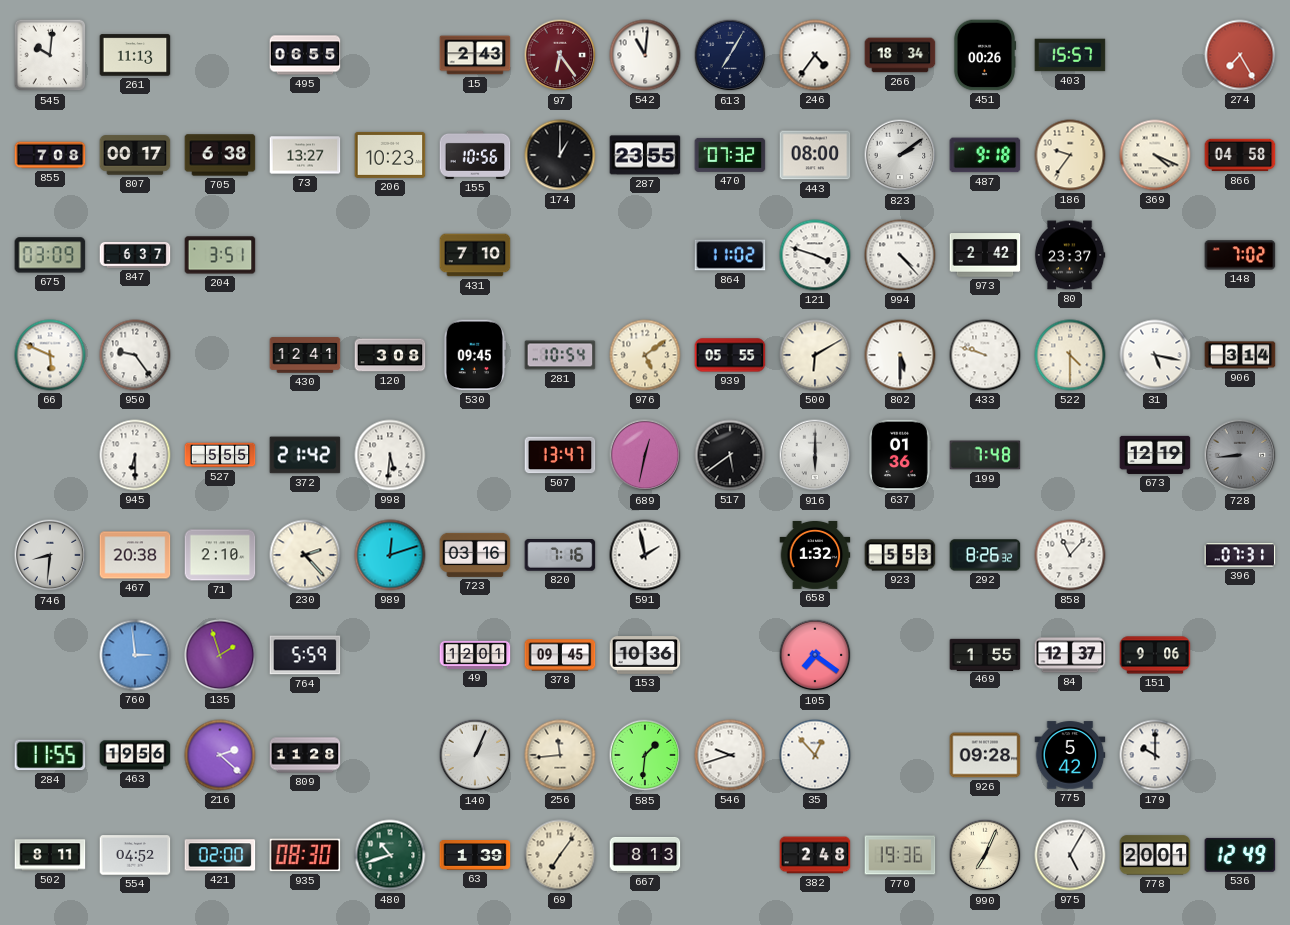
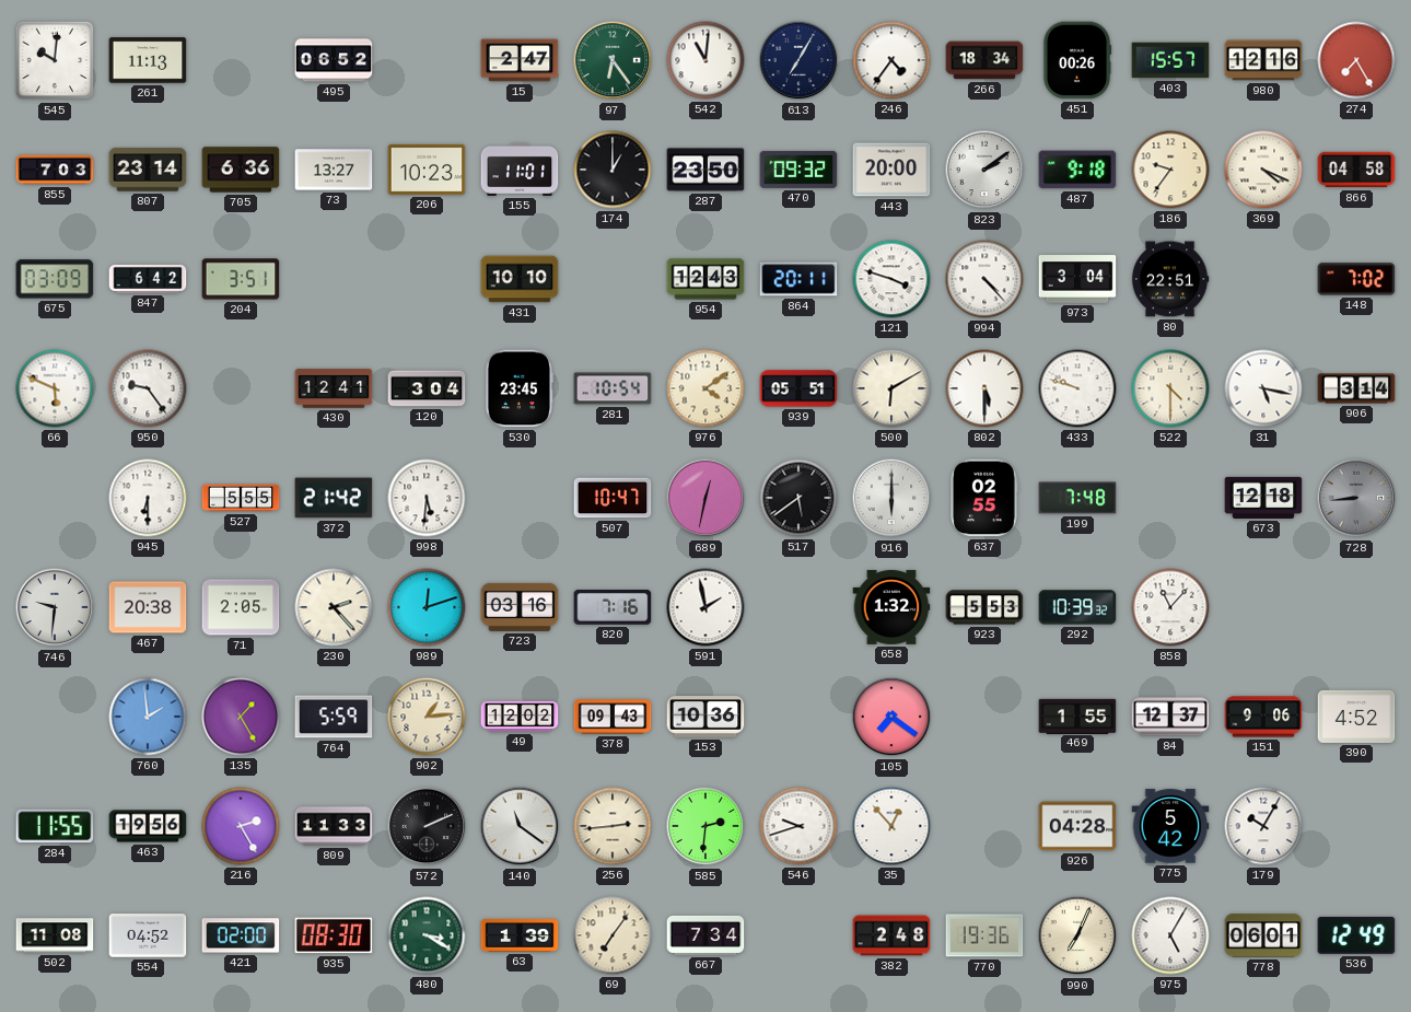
495: 06:55 -> 06:52
15: 2:43 -> 2:47
97 dial: burgundy -> green
980: none -> 12:16
855: 7:08 -> 7:03
807: 00:17 -> 23:14
705: 6:38 -> 6:36
155: 10:56 -> 11:01
287: 23:55 -> 23:50
470: 07:32 -> 09:32
443: 08:00 -> 20:00
847: 6:37 -> 6:42
431: 7:10 -> 10:10
954: none -> 12:43
864: 11:02 -> 20:11
973: 2:42 -> 3:04
80: 23:37 -> 22:51
120: 3:08 -> 3:04
530: 09:45 -> 23:45
976: 5:09 -> 4:09
939: 05:55 -> 05:51
507: 13:47 -> 10:47
637: 01:36 -> 02:55
673: 12:19 -> 12:18
746: 8:31 -> 9:31
71: 2:10 -> 2:05
292: 8:26 -> 10:39
396: 07:31 -> none
760: 2:59 -> 1:59
135: 1:57 -> 1:25
902: none -> 1:14
49: 12:01 -> 12:02
378: 09:45 -> 09:43
390: none -> 4:52
216: 2:22 -> 2:25
809: 11:28 -> 11:33
572: none -> 2:11
140: 1:04 -> 11:21
256: 11:44 -> 2:44
585: 1:31 -> 2:31
926: 09:28 -> 04:28
179: 10:00 -> 10:05
502: 8:11 -> 11:08
480: 10:42 -> 3:20
667: 8:13 -> 7:34
778: 20:01 -> 06:01
